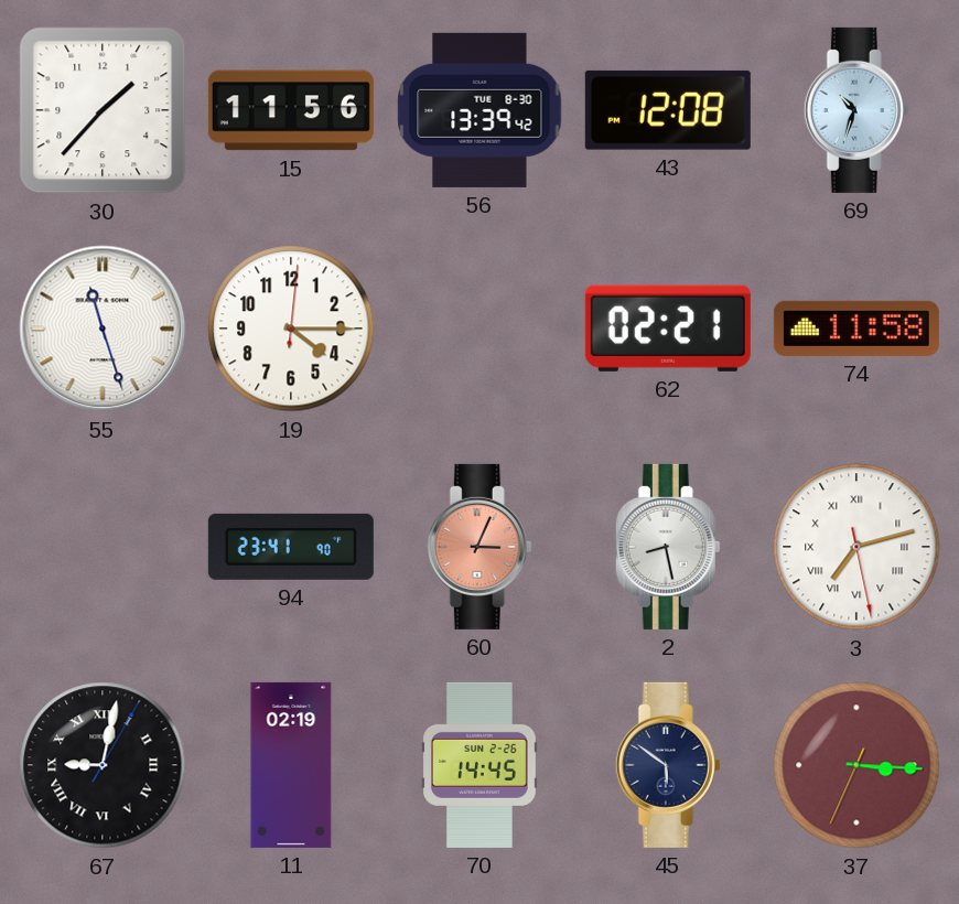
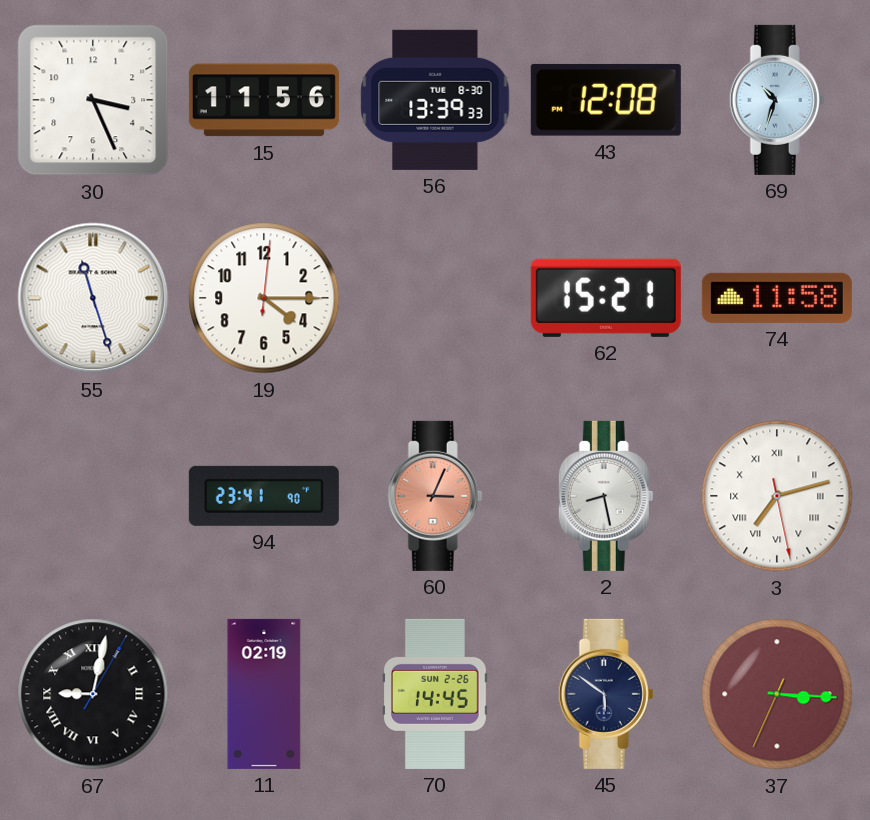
30: 1:37 -> 3:26
56: 13:39:42 -> 13:39:33
62: 02:21 -> 15:21
